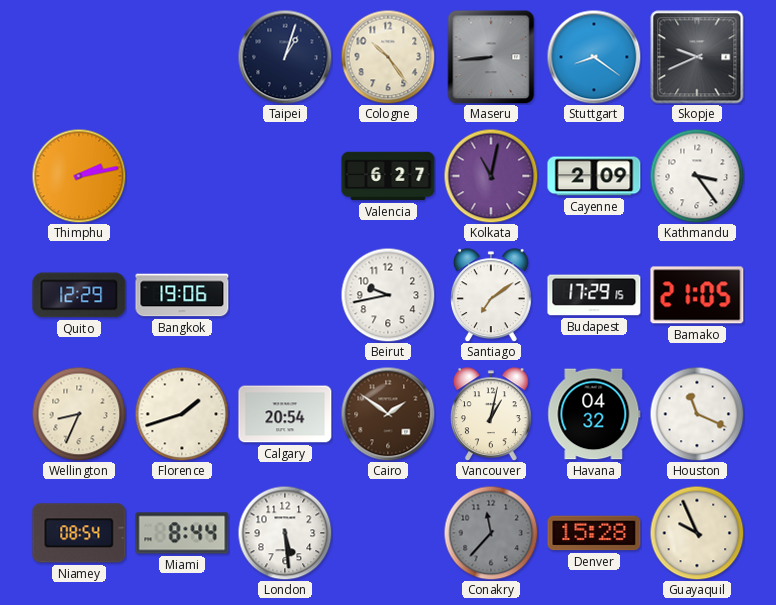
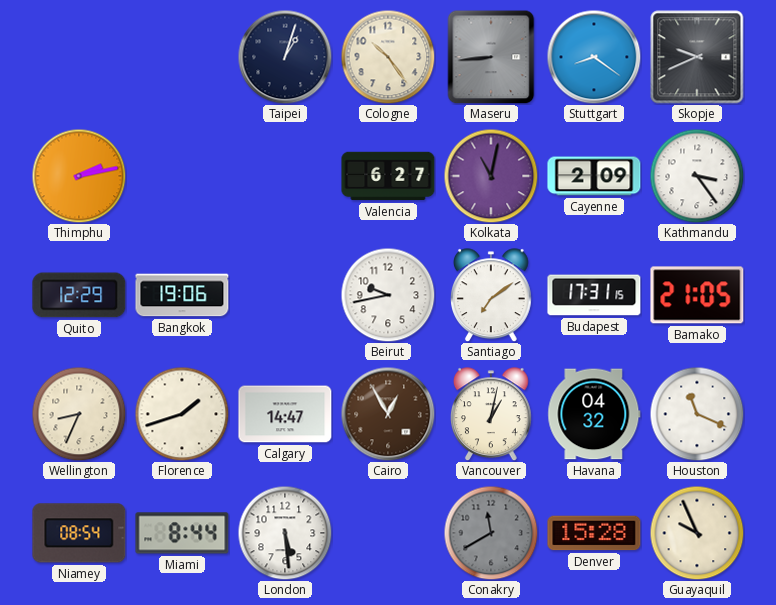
Budapest: 17:29 -> 17:31
Calgary: 20:54 -> 14:47
Cairo: 1:51 -> 12:55
Conakry: 11:37 -> 11:40
